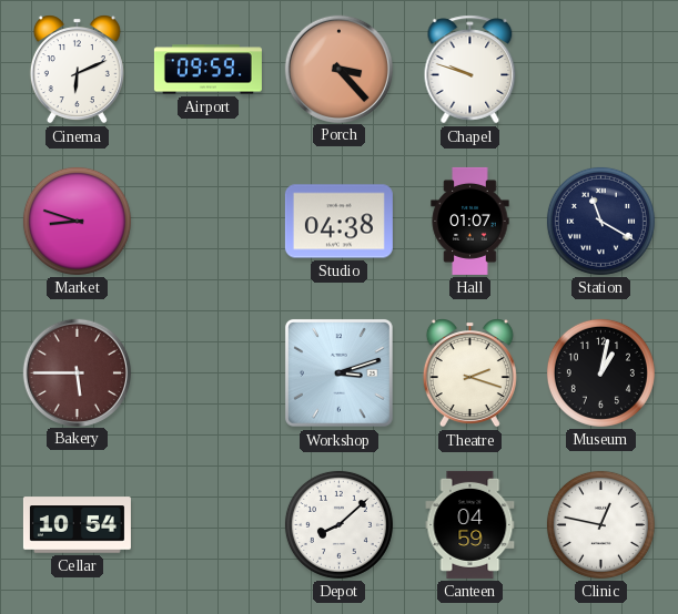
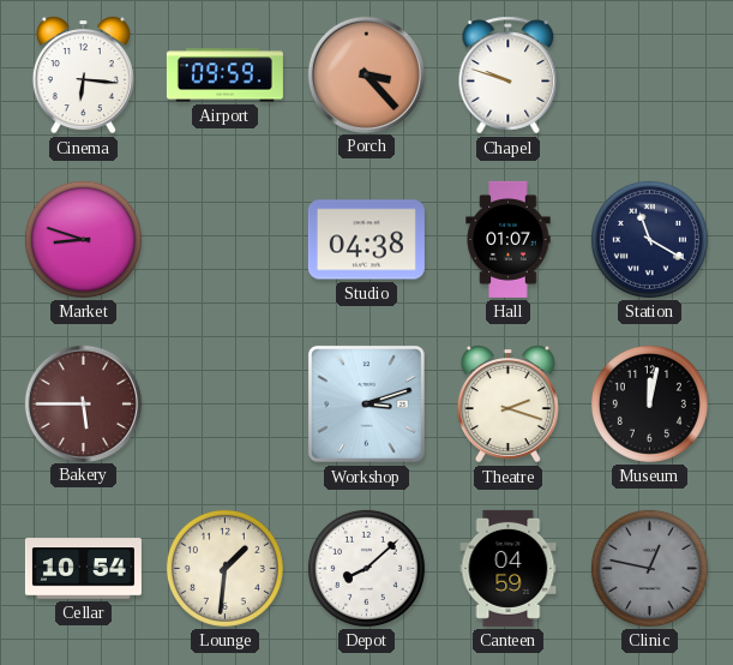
Cinema: 6:11 -> 6:16
Museum: 1:02 -> 12:02
Lounge: none -> 1:31
Clinic dial: white -> grey
